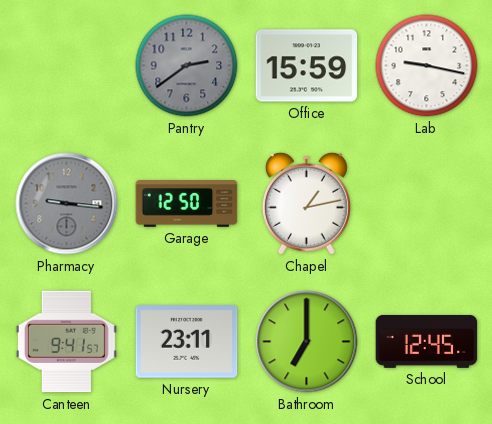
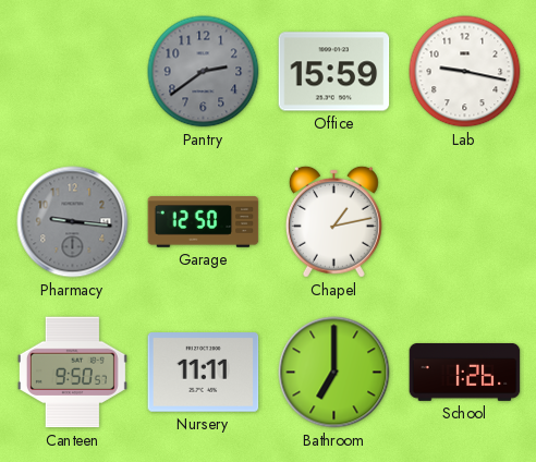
Canteen: 9:41 -> 9:50
Nursery: 23:11 -> 11:11
School: 12:45 -> 1:26
